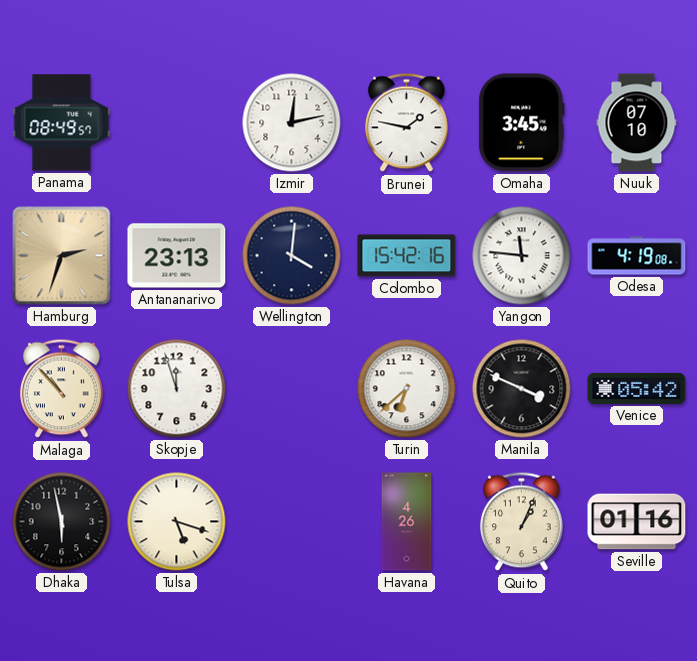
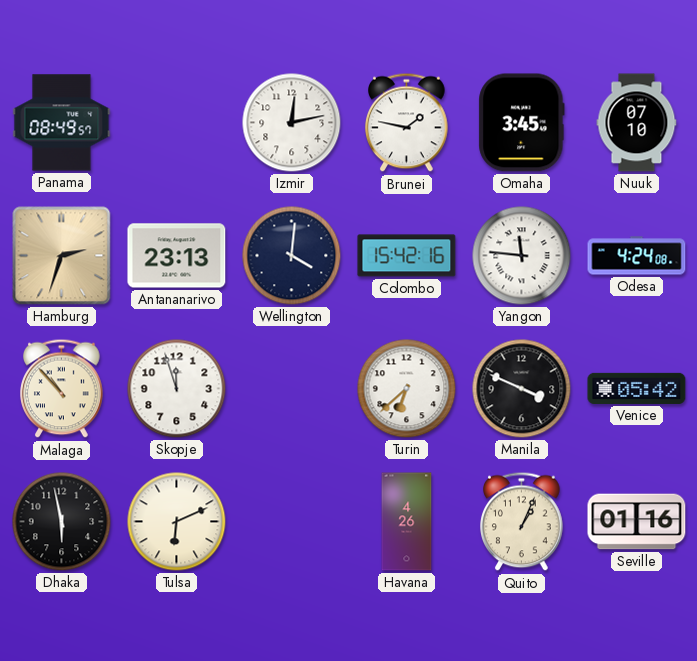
Odesa: 4:19 -> 4:24
Tulsa: 5:18 -> 6:11
